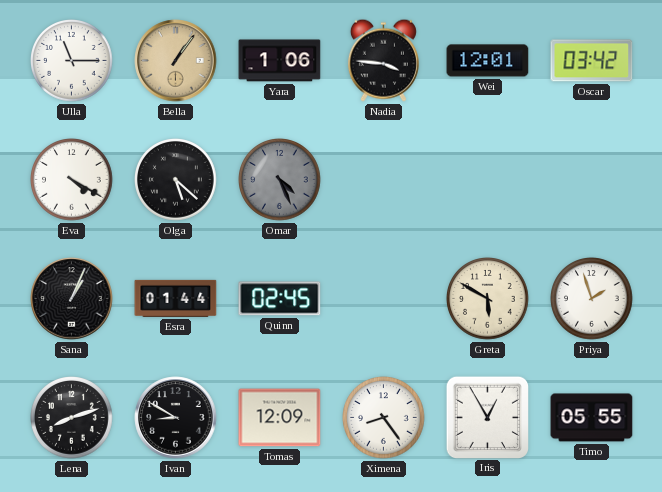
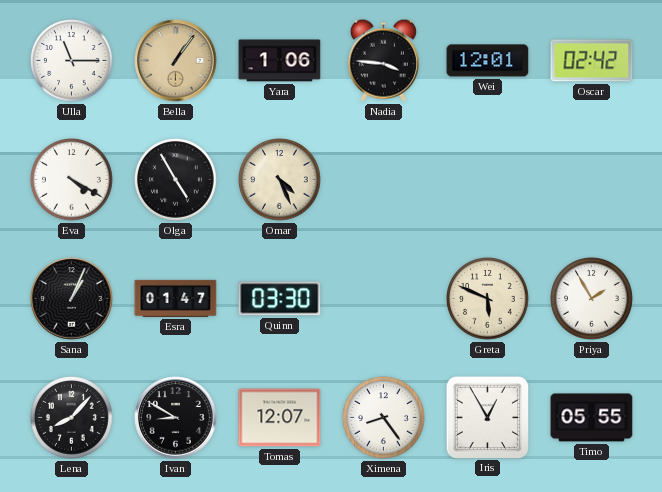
Oscar: 03:42 -> 02:42
Olga: 5:22 -> 4:55
Omar dial: grey -> cream
Esra: 01:44 -> 01:47
Quinn: 02:45 -> 03:30
Greta: 5:50 -> 5:49
Priya: 1:57 -> 1:55
Lena: 8:12 -> 8:07
Tomas: 12:09 -> 12:07
